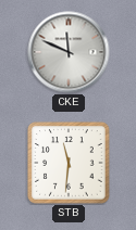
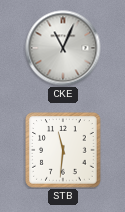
CKE: 11:49 -> 11:04
